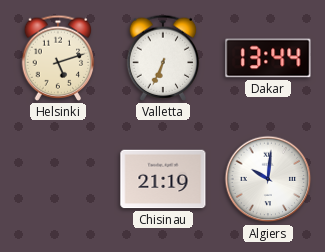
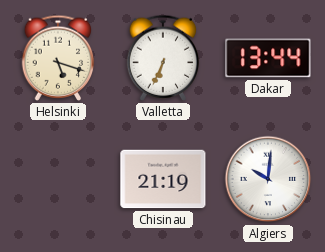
Helsinki: 5:12 -> 5:18
